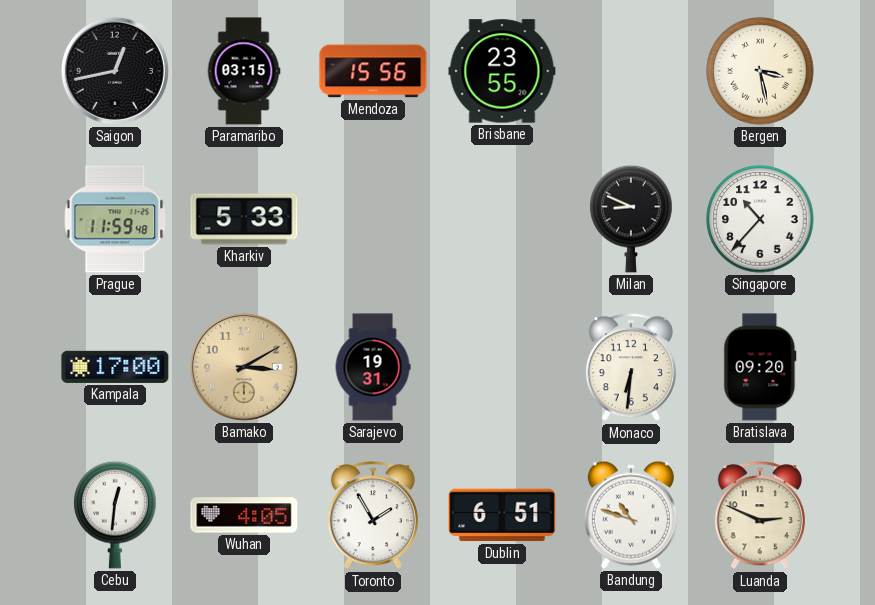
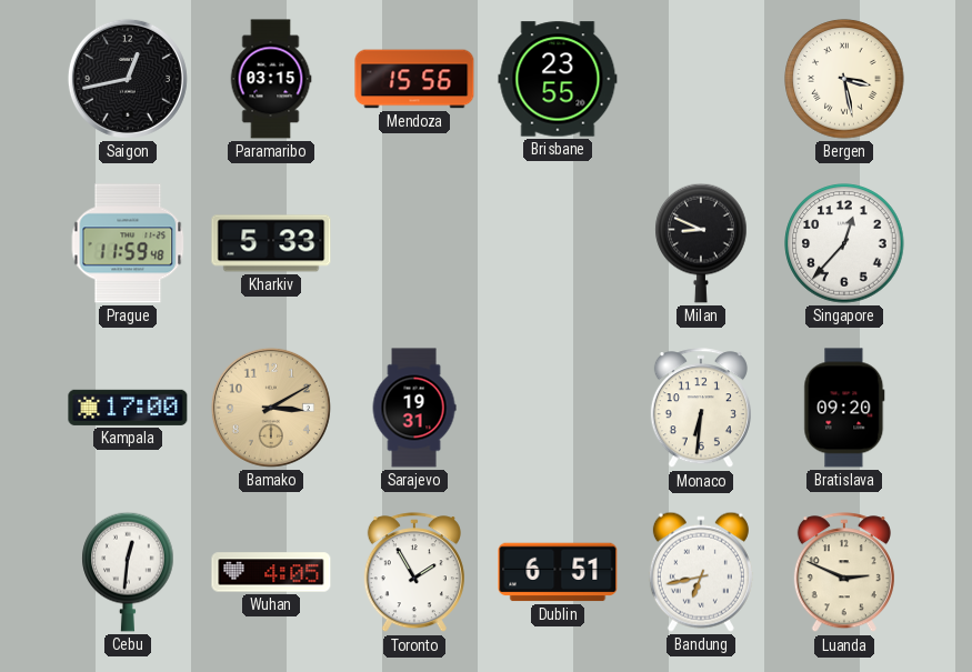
Singapore: 10:37 -> 12:37
Bandung: 10:48 -> 6:43
